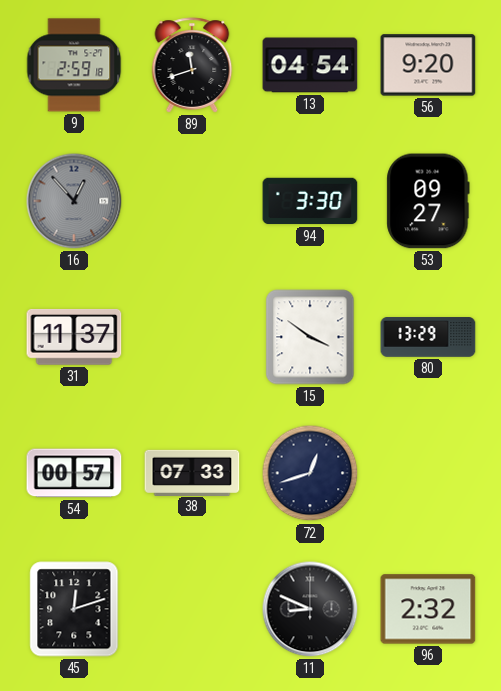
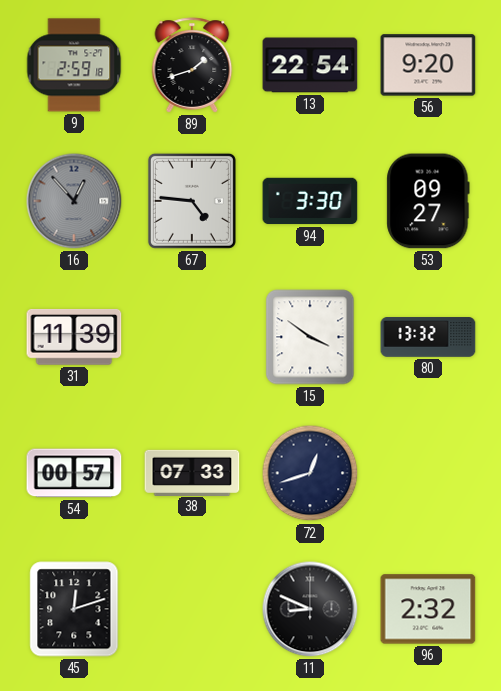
89: 11:42 -> 1:42
13: 04:54 -> 22:54
67: none -> 4:46
31: 11:37 -> 11:39
80: 13:29 -> 13:32
